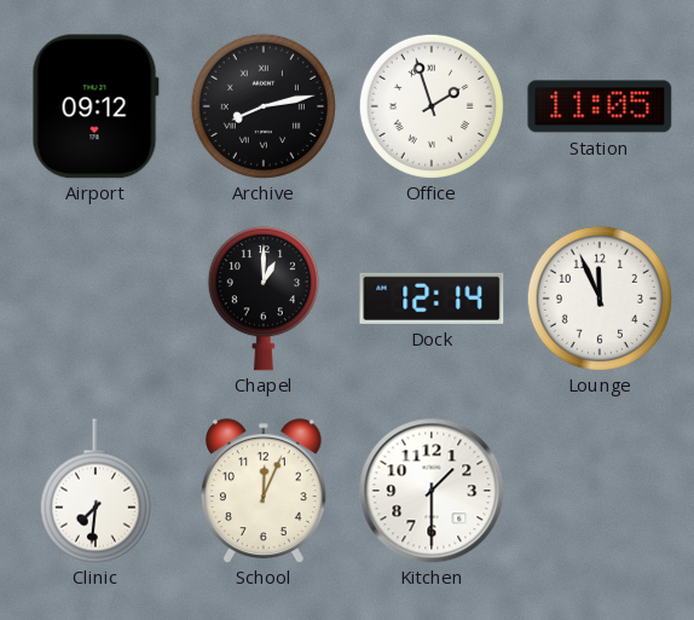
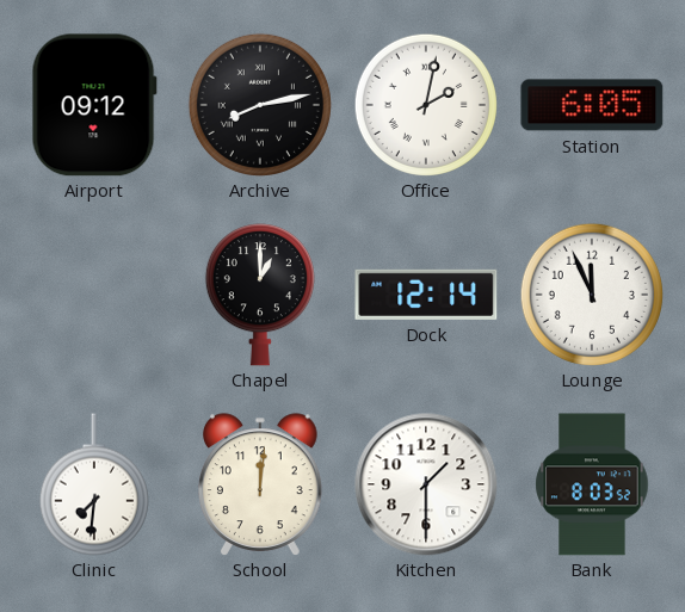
Office: 1:57 -> 2:02
Station: 11:05 -> 6:05
School: 12:04 -> 12:01
Bank: none -> 8:03
